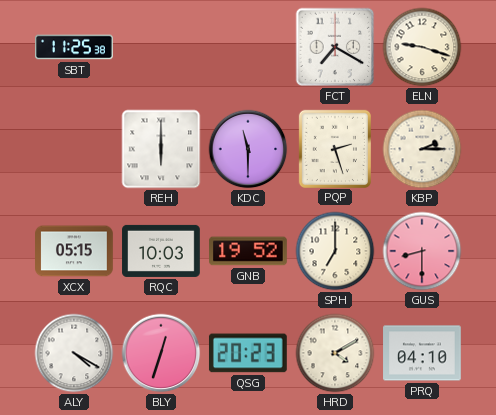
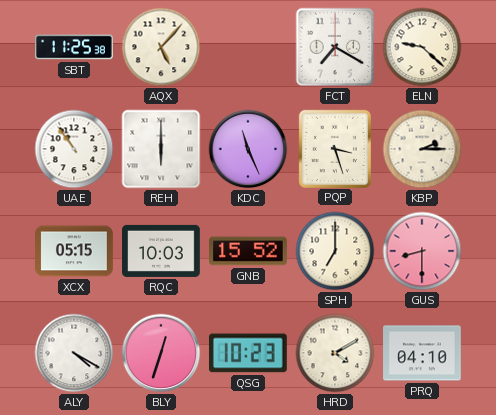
AQX: none -> 5:07
ELN: 9:18 -> 9:22
UAE: none -> 10:54
KDC: 11:30 -> 11:26
PQP: 2:27 -> 3:27
GNB: 19:52 -> 15:52
QSG: 20:23 -> 10:23
